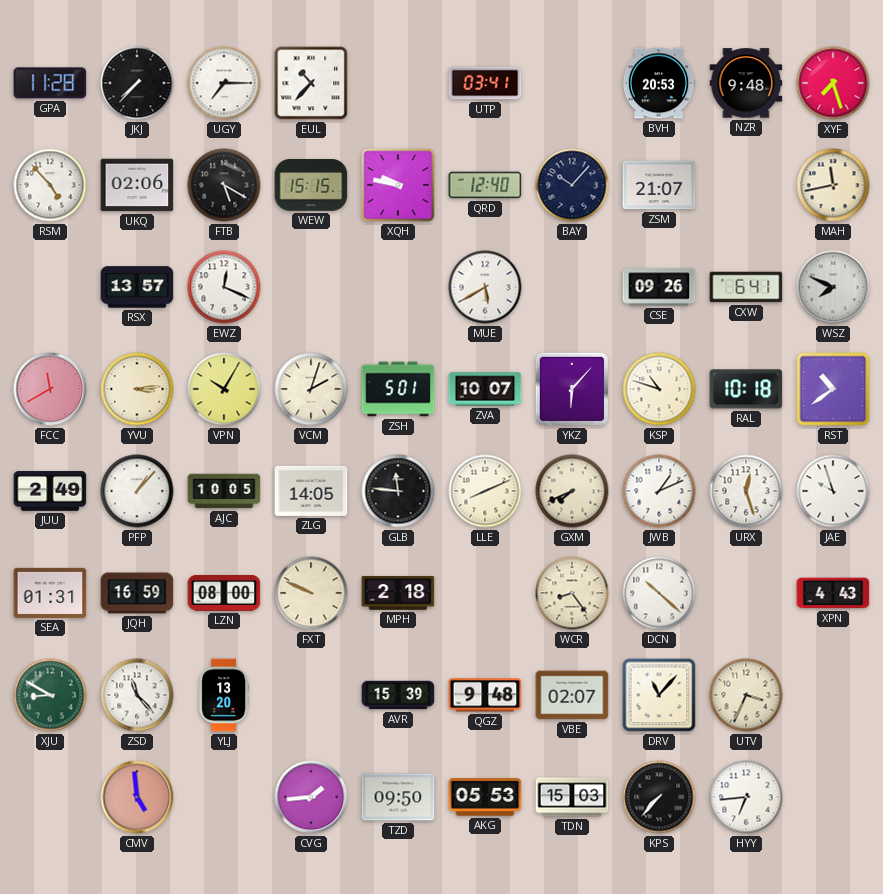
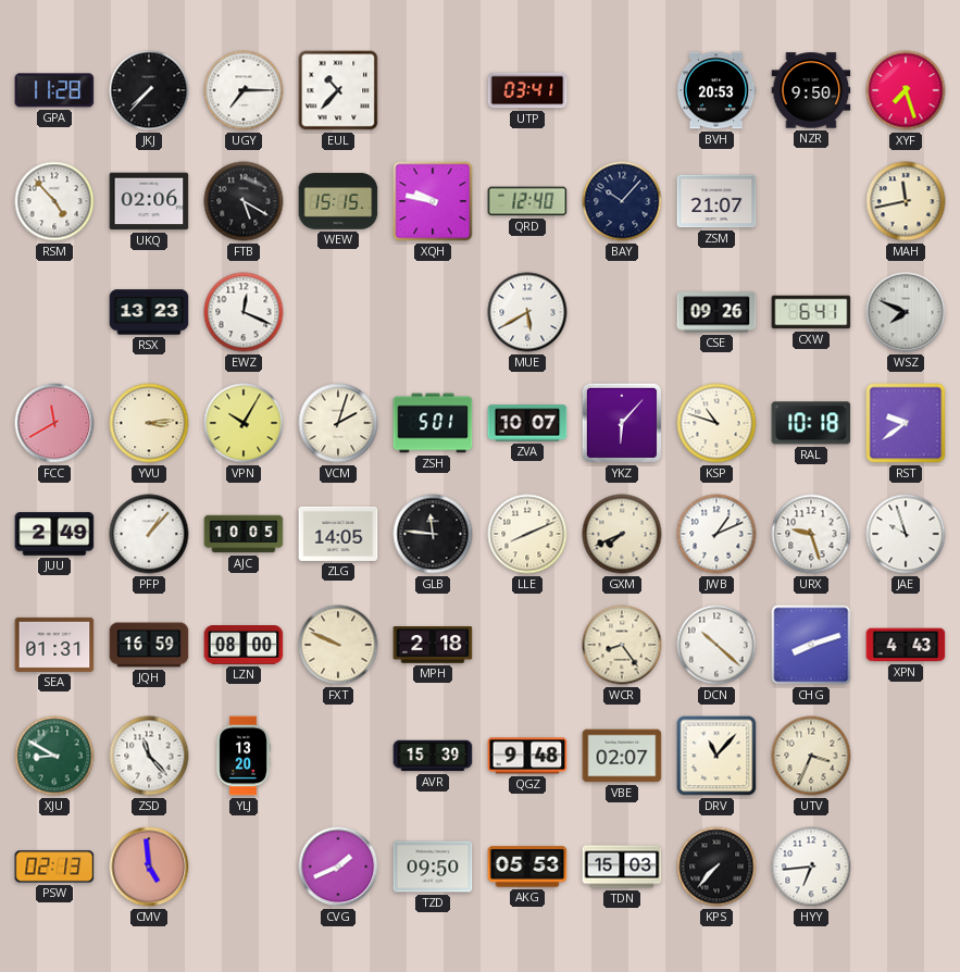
NZR: 9:48 -> 9:50
RSX: 13:57 -> 13:23
RST: 10:39 -> 9:39
URX: 12:27 -> 9:27
CHG: none -> 8:12
PSW: none -> 02:13
CVG: 1:44 -> 1:41
